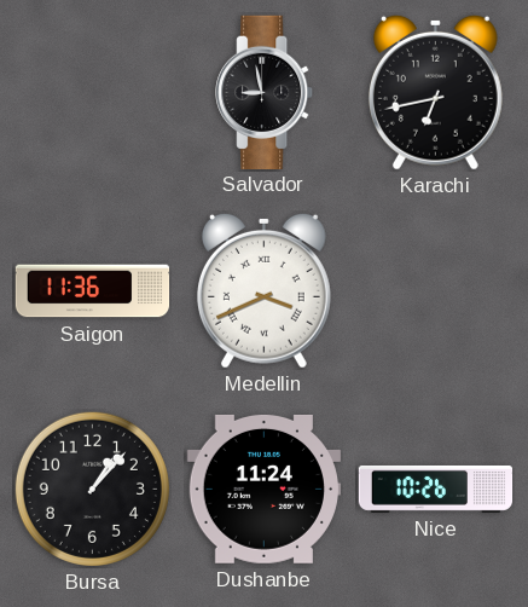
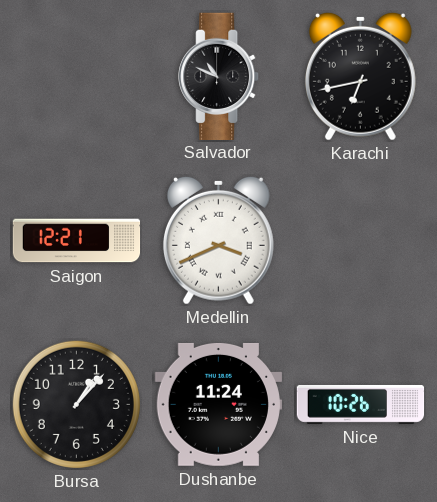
Salvador: 8:58 -> 10:49
Saigon: 11:36 -> 12:21
